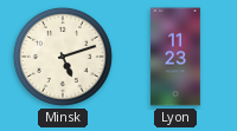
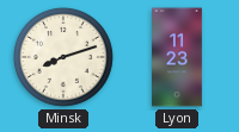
Minsk: 5:12 -> 8:12
